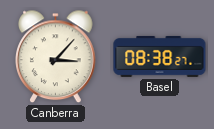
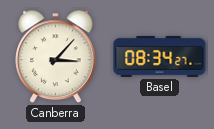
Basel: 08:38 -> 08:34
